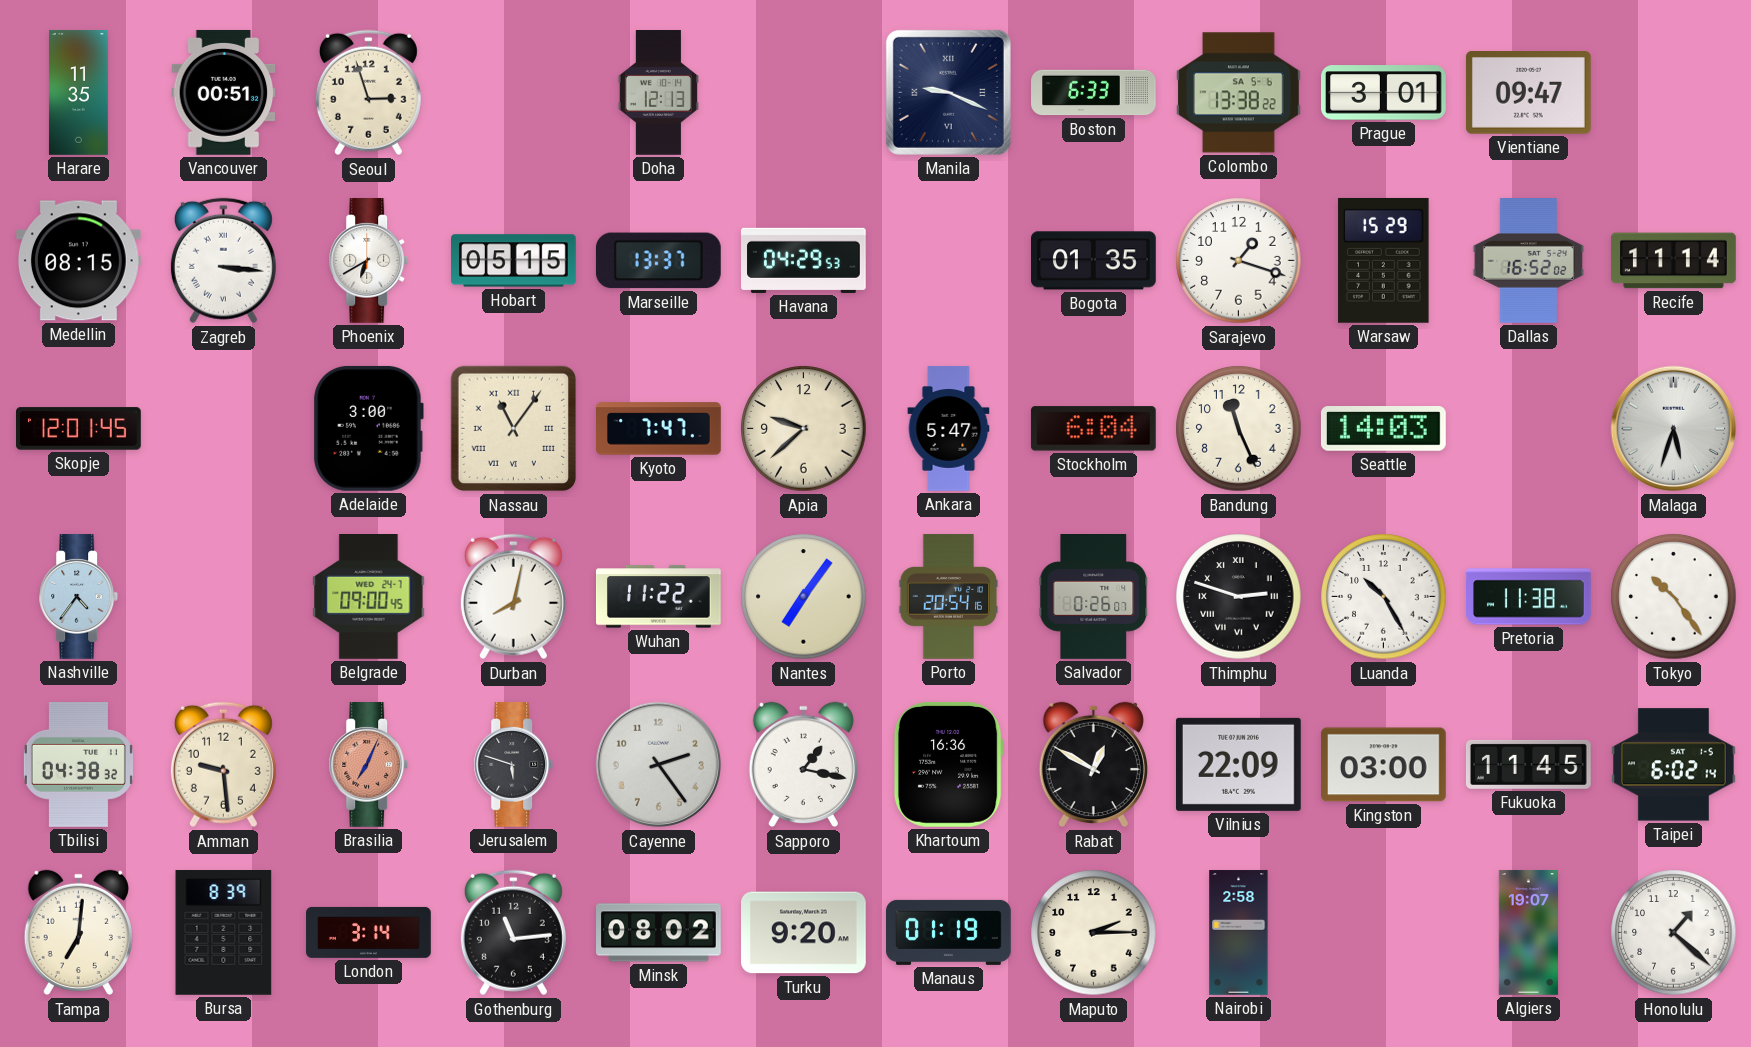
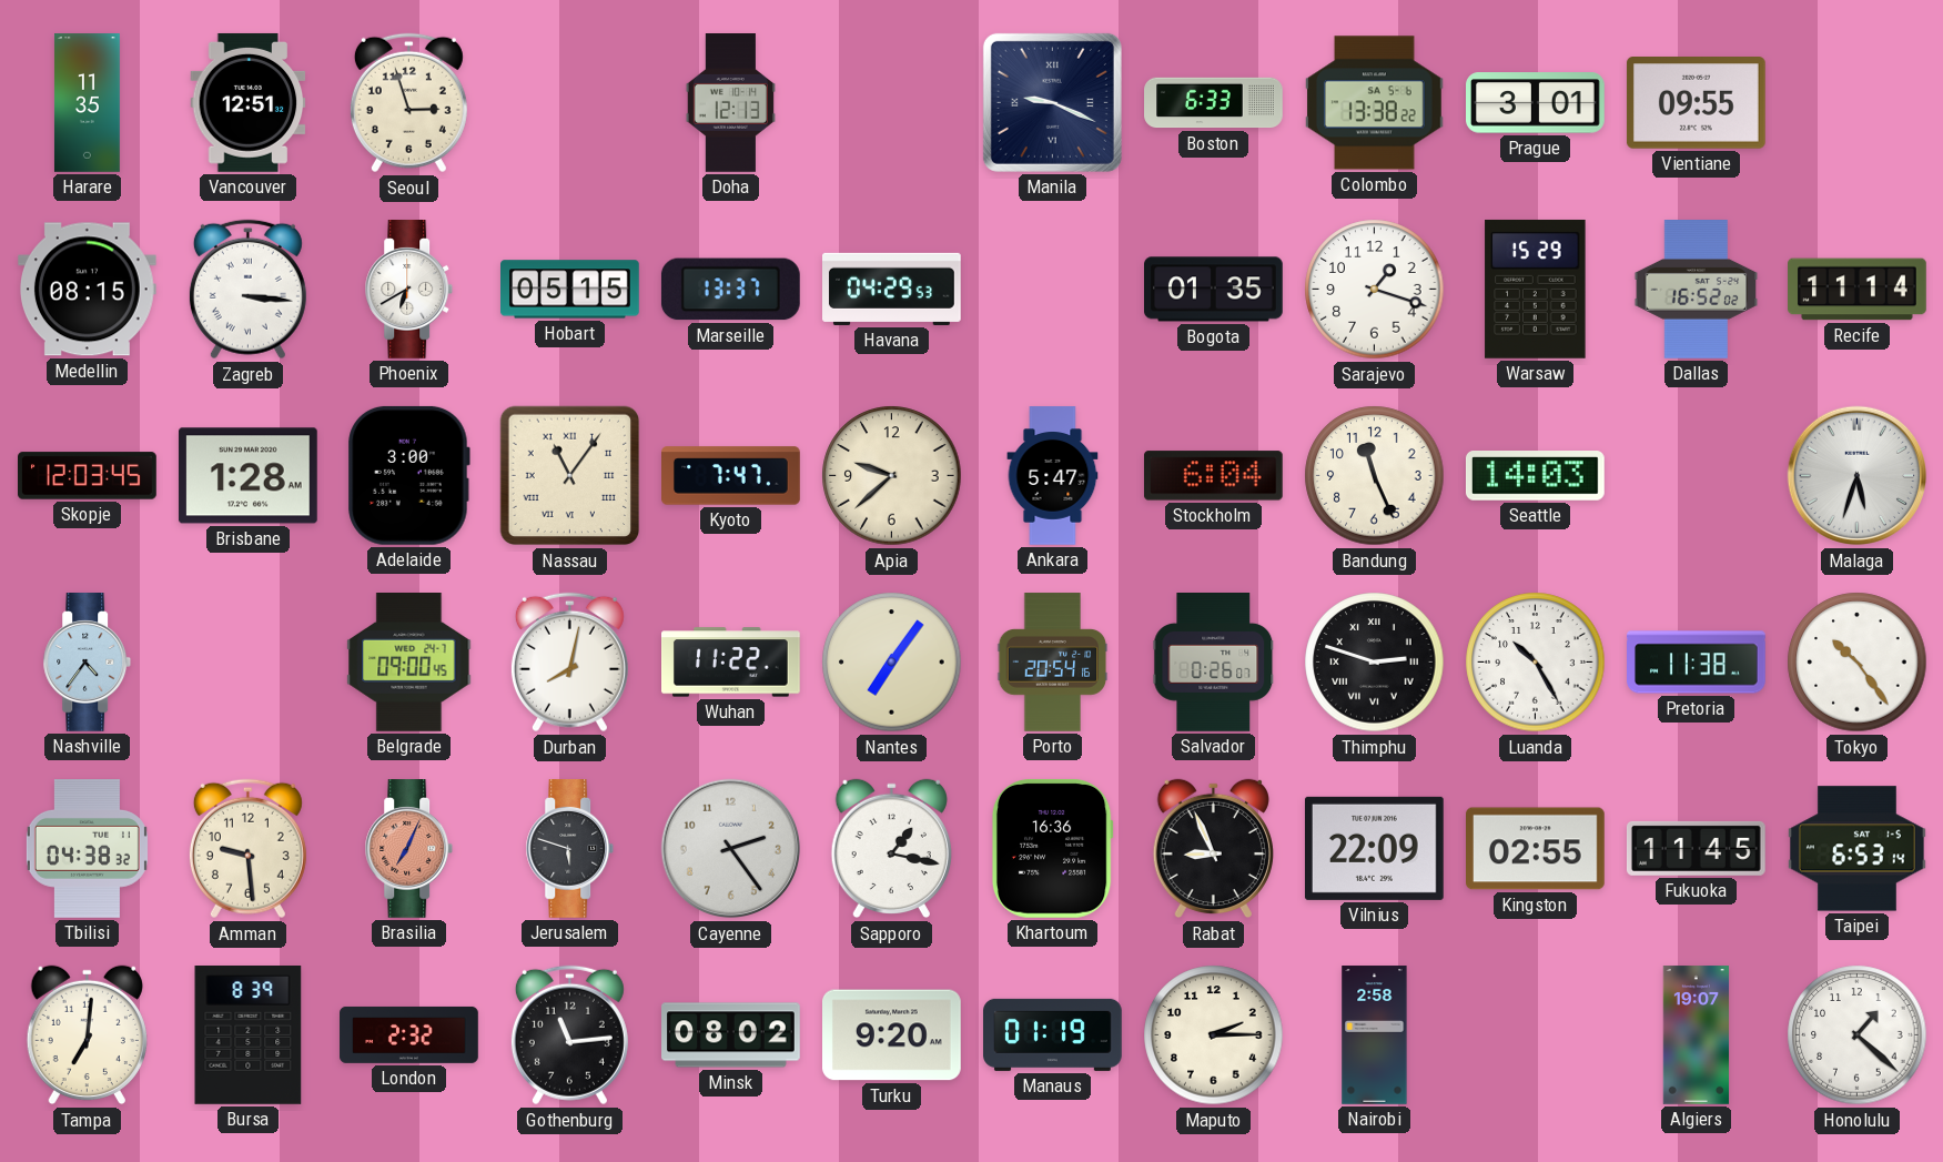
Vancouver: 00:51 -> 12:51
Vientiane: 09:47 -> 09:55
Skopje: 12:01 -> 12:03
Brisbane: none -> 1:28
Rabat: 12:50 -> 8:56
Kingston: 03:00 -> 02:55
Taipei: 6:02 -> 6:53
London: 3:14 -> 2:32
